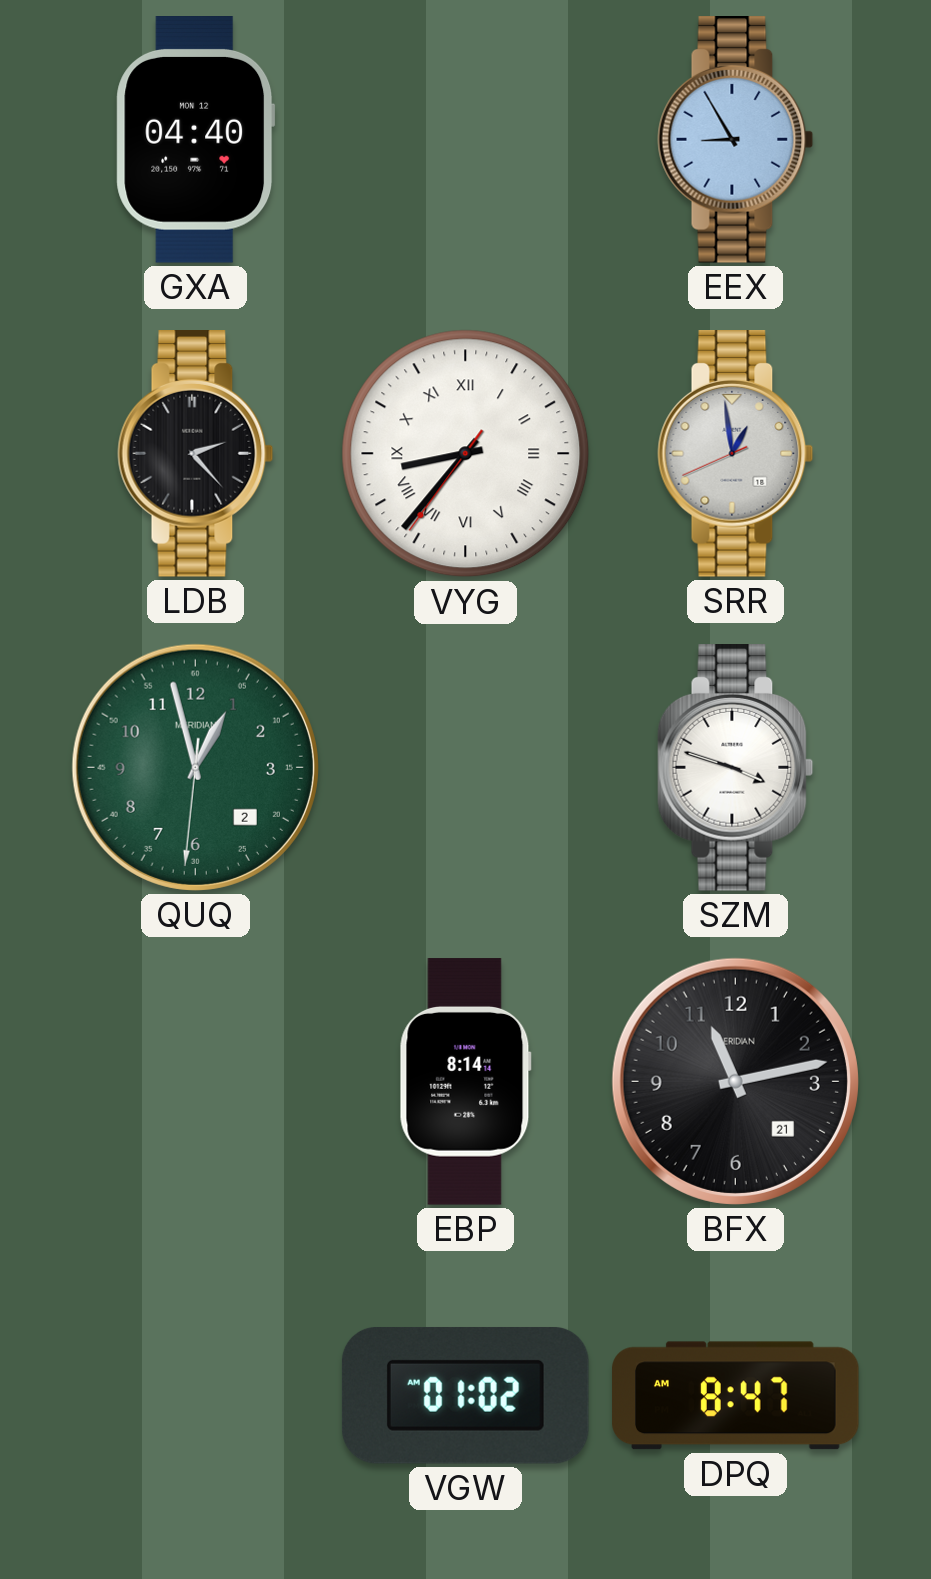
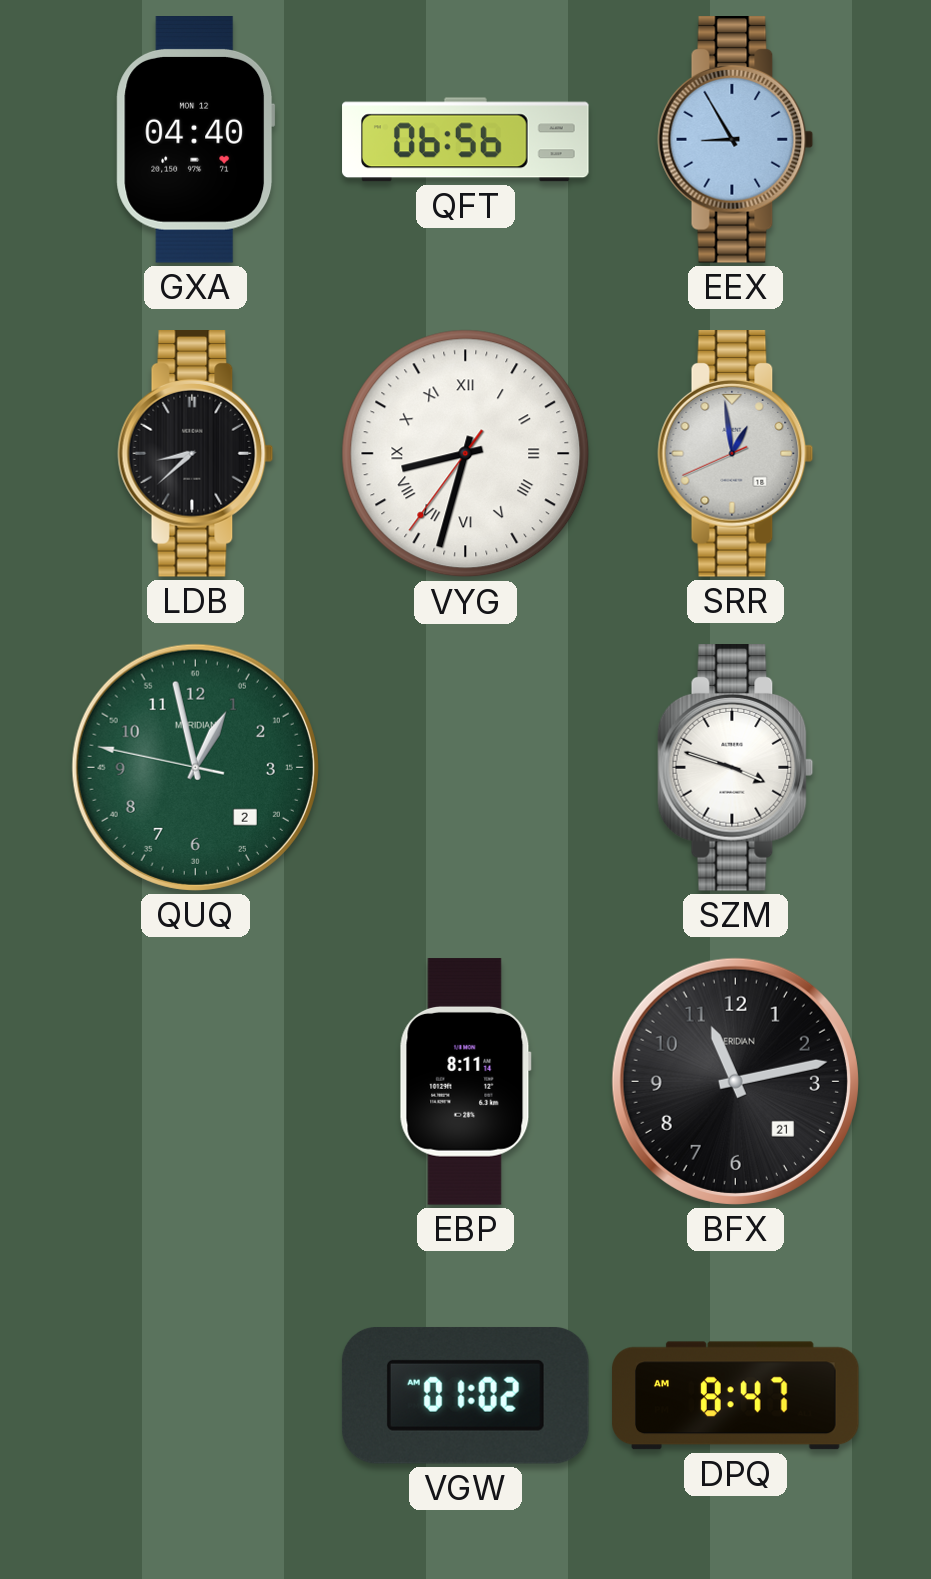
QFT: none -> 06:56
LDB: 2:23 -> 8:38
VYG: 8:36 -> 8:32
QUQ: 12:57:31 -> 12:57:47
EBP: 8:14 -> 8:11
